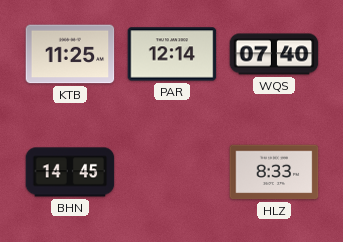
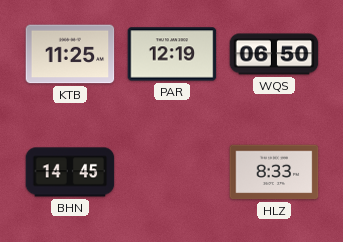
PAR: 12:14 -> 12:19
WQS: 07:40 -> 06:50
